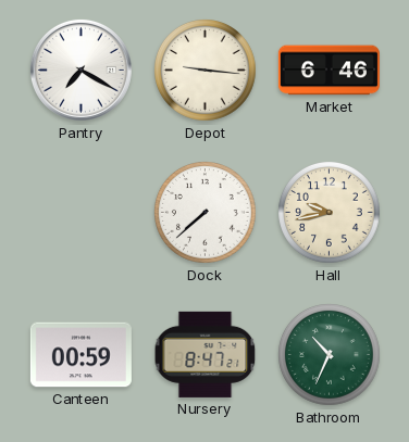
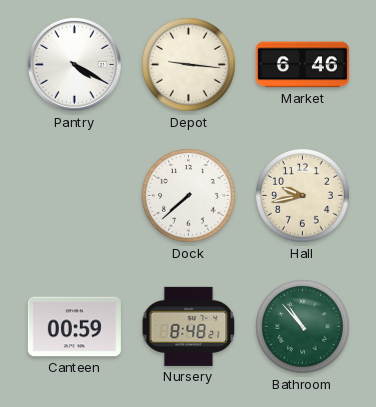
Pantry: 7:20 -> 4:20
Nursery: 8:47 -> 8:48
Bathroom: 10:34 -> 10:53
